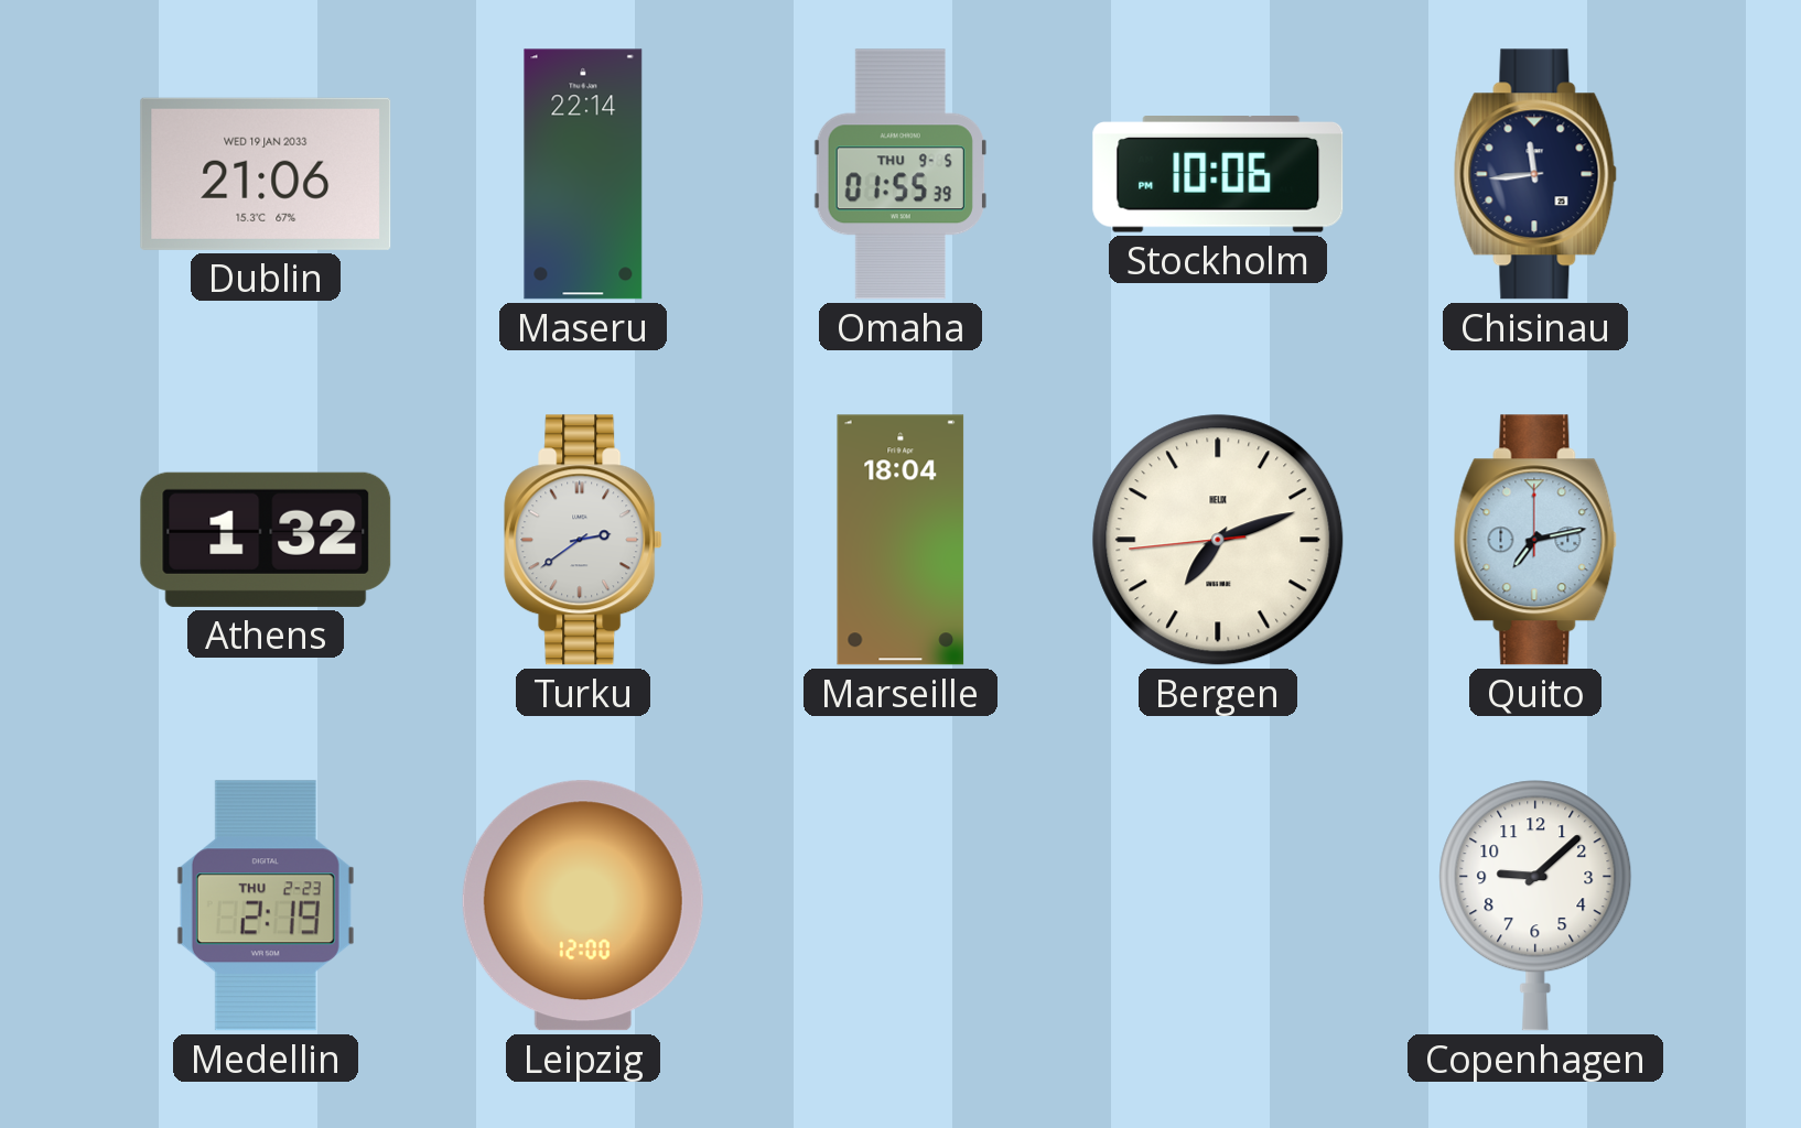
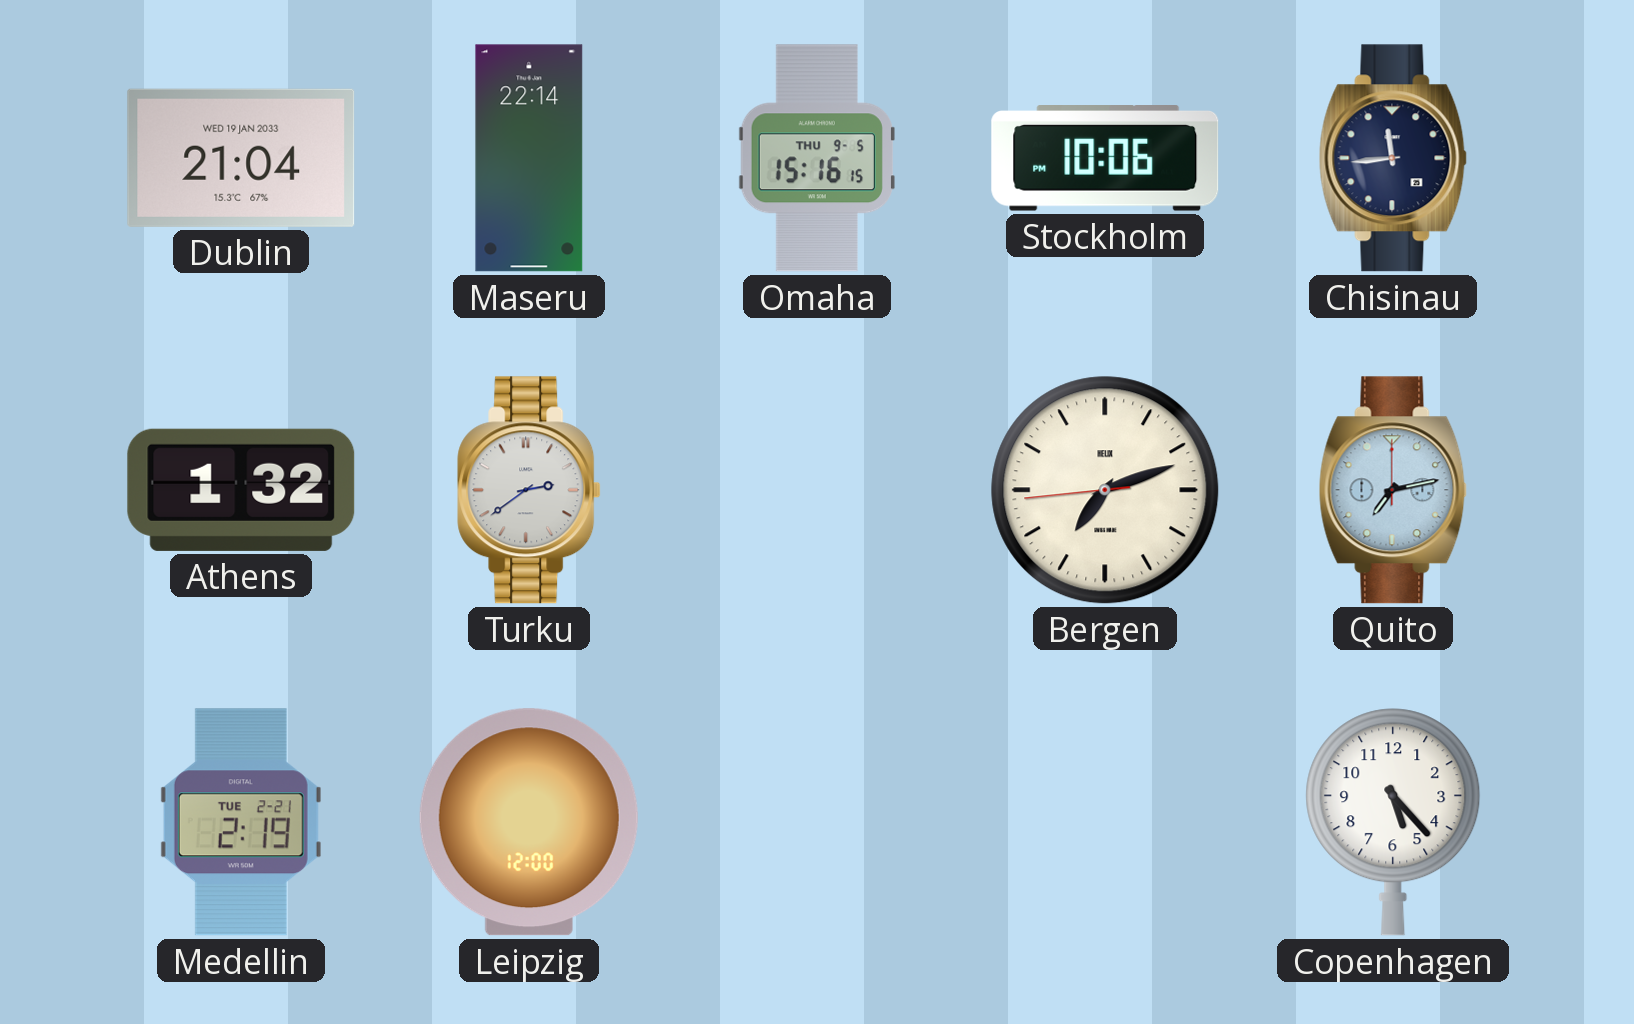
Dublin: 21:06 -> 21:04
Omaha: 01:55 -> 15:16
Marseille: 18:04 -> none
Medellin date: THU 2-23 -> TUE 2-21
Copenhagen: 9:08 -> 5:23
